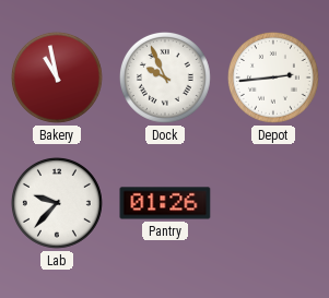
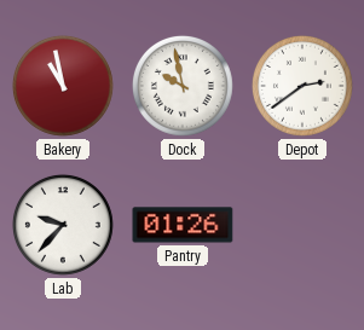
Dock: 9:56 -> 9:58
Depot: 2:44 -> 2:39
